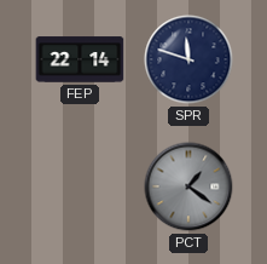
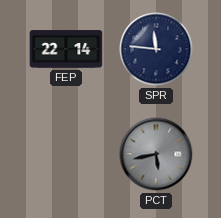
SPR: 11:48 -> 11:46
PCT: 1:21 -> 5:43
